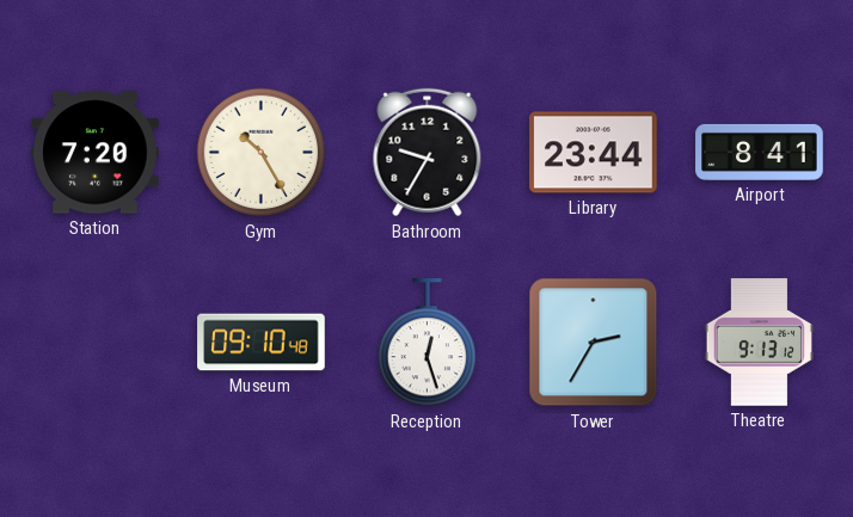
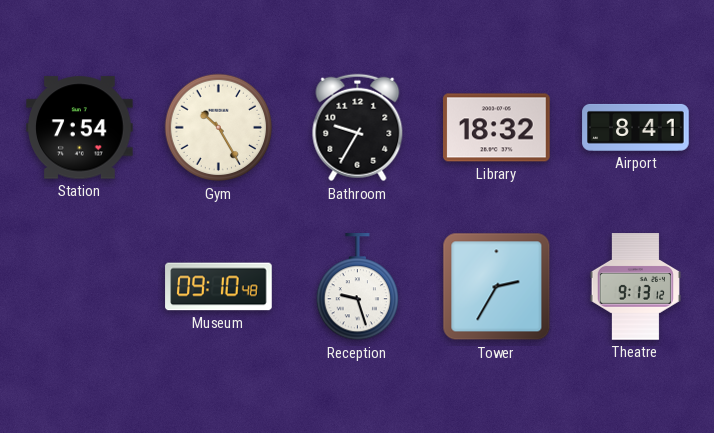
Station: 7:20 -> 7:54
Library: 23:44 -> 18:32
Reception: 12:27 -> 9:27
